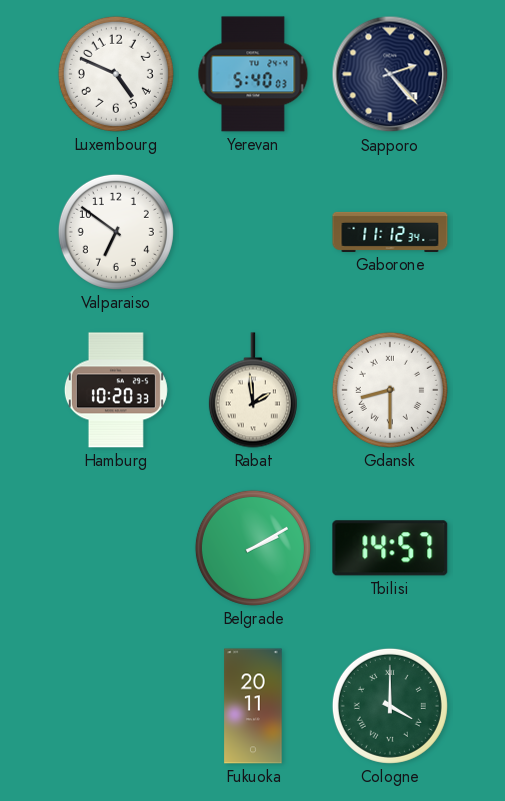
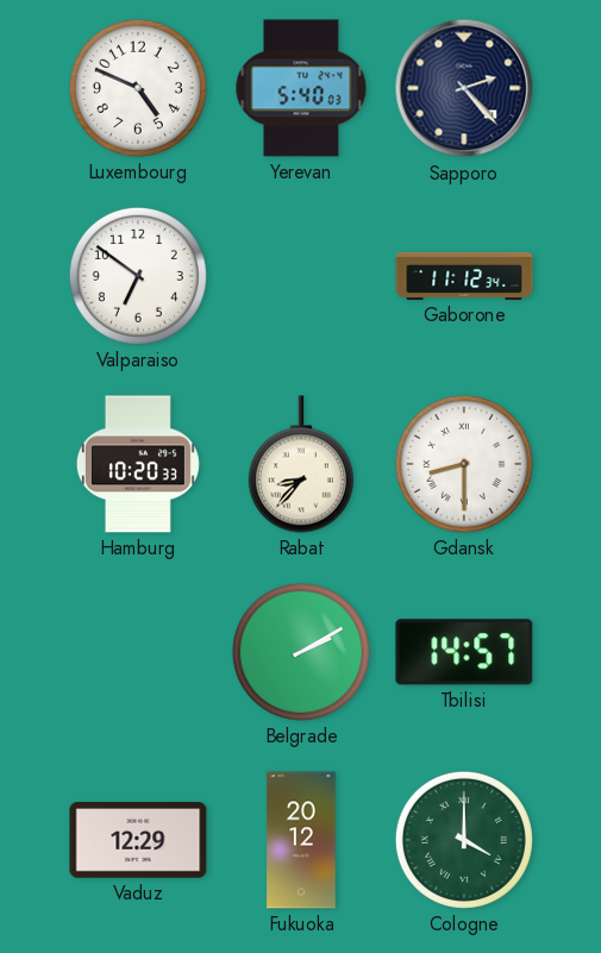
Rabat: 1:59 -> 8:37
Vaduz: none -> 12:29
Fukuoka: 20:11 -> 20:12
